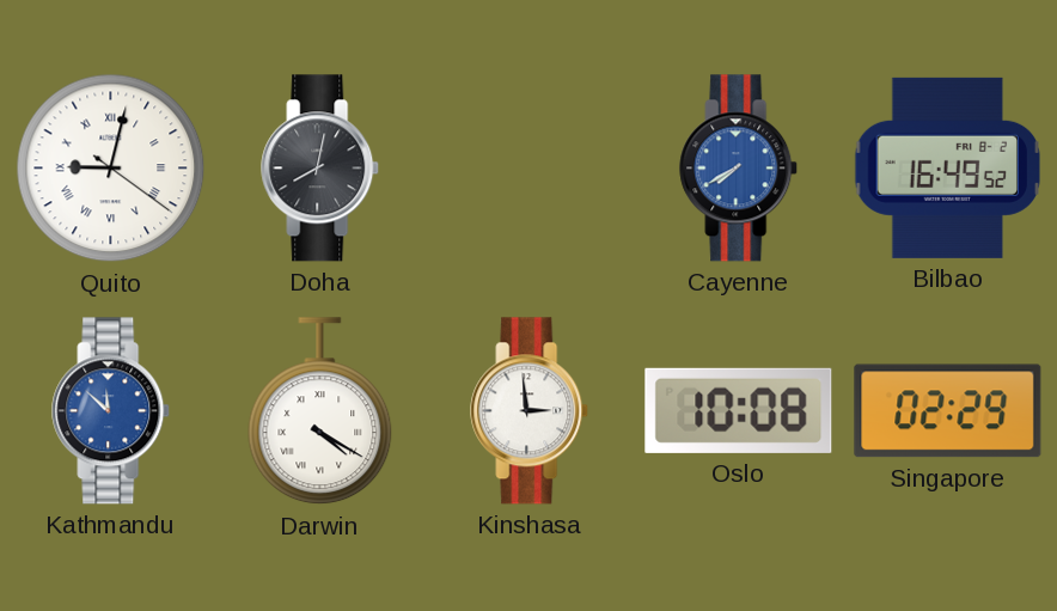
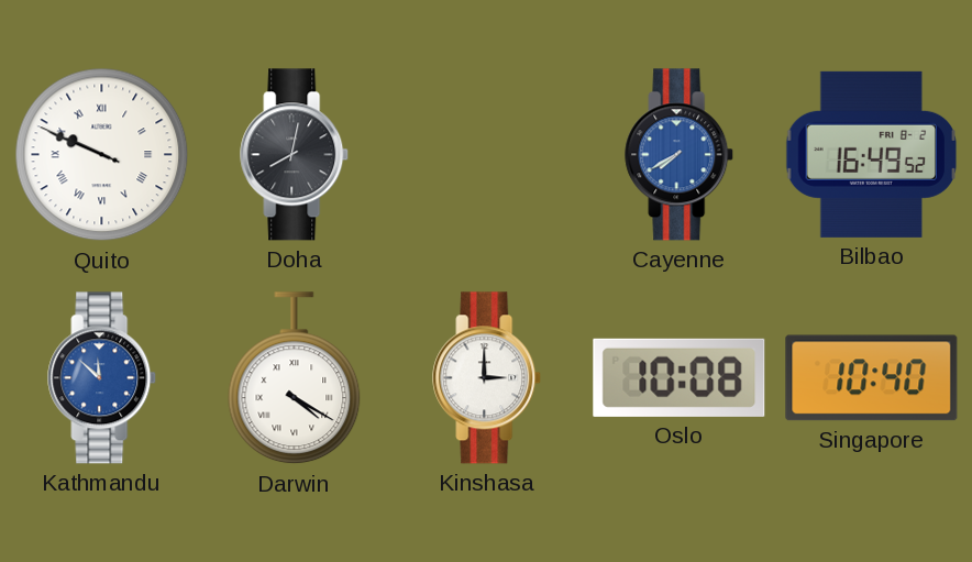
Quito: 9:02 -> 9:48
Kinshasa: 2:59 -> 3:00
Singapore: 02:29 -> 10:40
